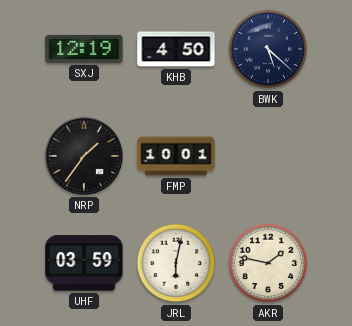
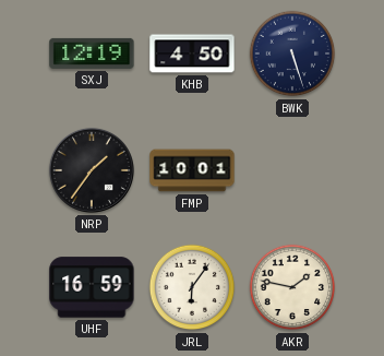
BWK: 5:22 -> 5:27
UHF: 03:59 -> 16:59
JRL: 6:02 -> 6:06
